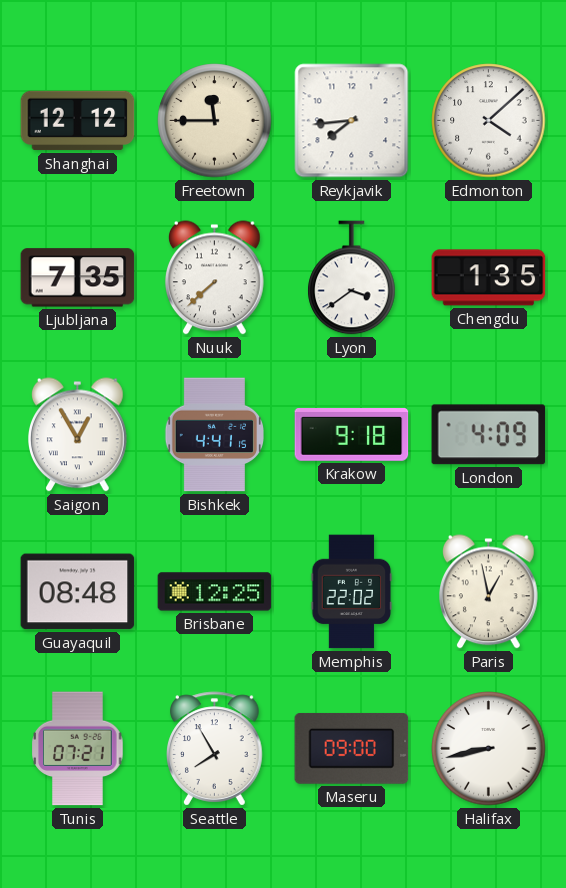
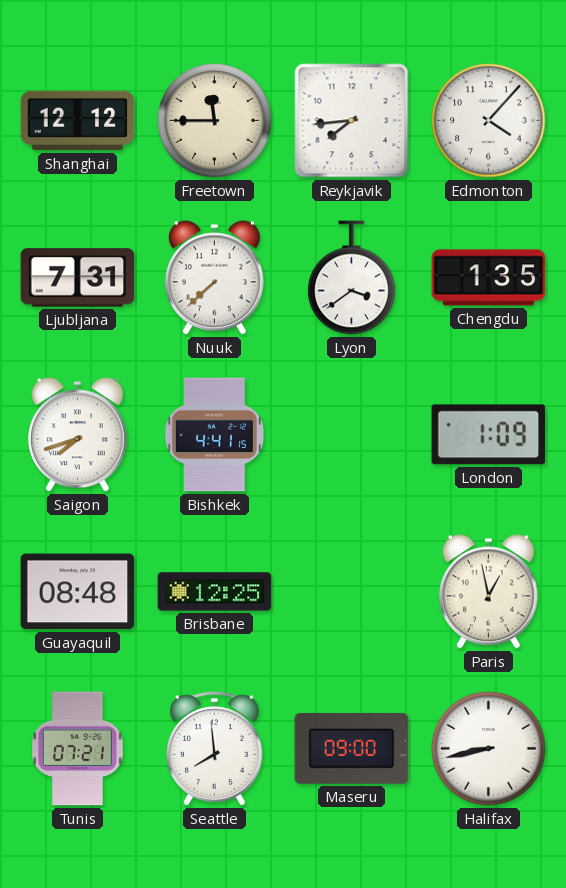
Edmonton: 4:08 -> 4:07
Ljubljana: 7:35 -> 7:31
Saigon: 12:55 -> 7:42
Krakow: 9:18 -> none
London: 4:09 -> 1:09
Memphis: 22:02 -> none
Seattle: 7:55 -> 7:59
